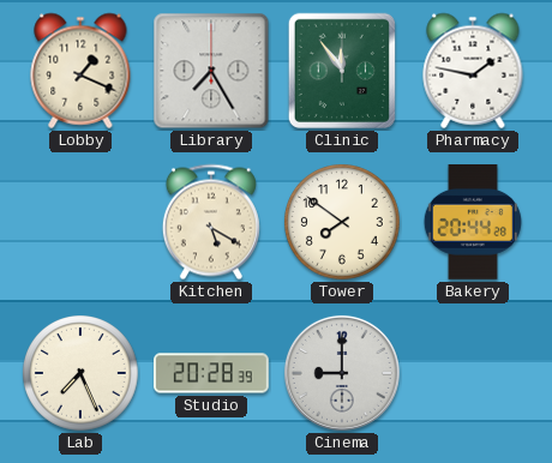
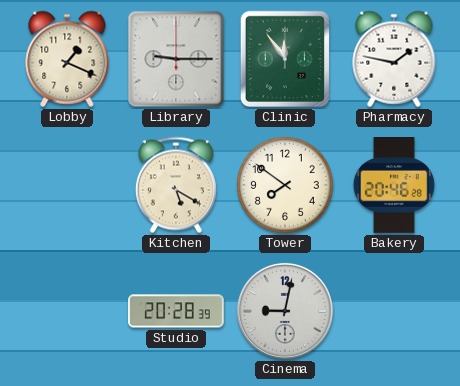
Library: 7:25 -> 9:15
Bakery: 20:44 -> 20:46
Lab: 7:26 -> none
Cinema: 9:00 -> 9:02
